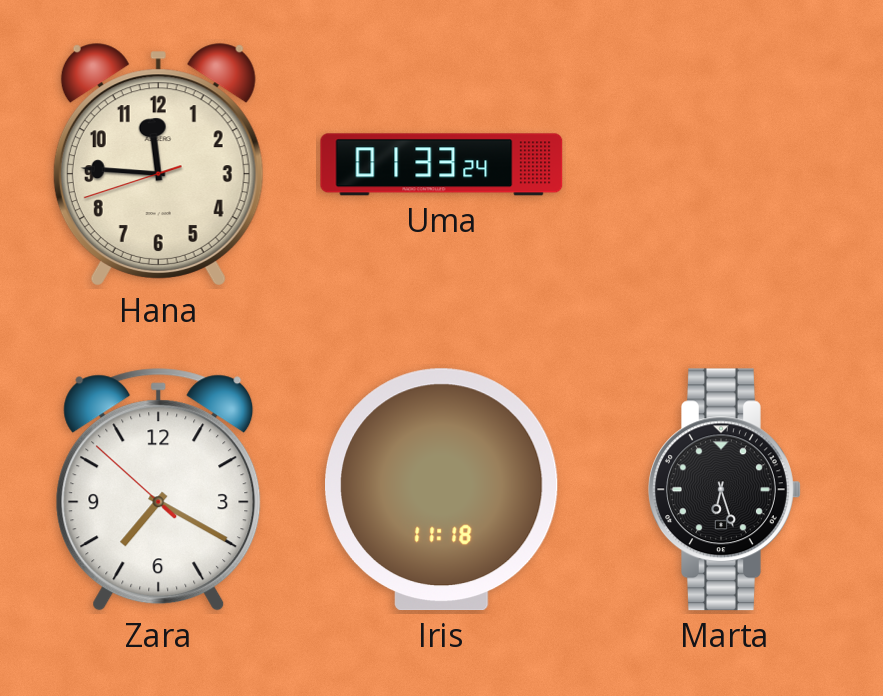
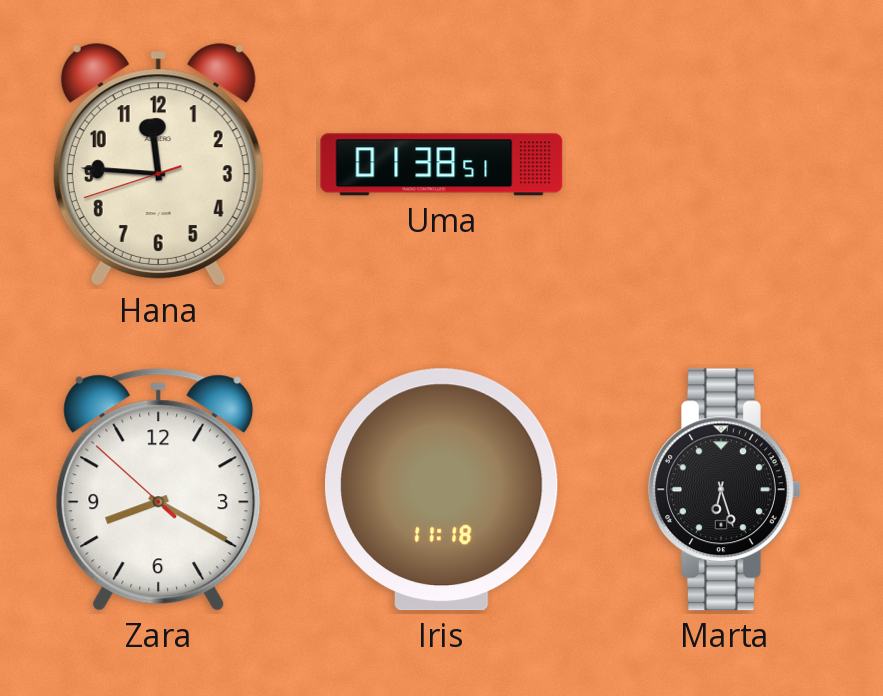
Uma: 01:33 -> 01:38
Zara: 7:19 -> 8:19
